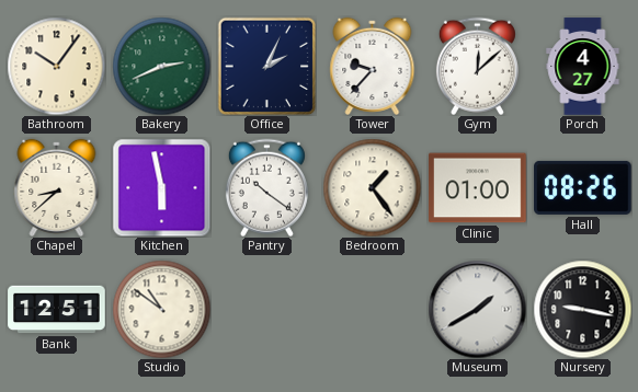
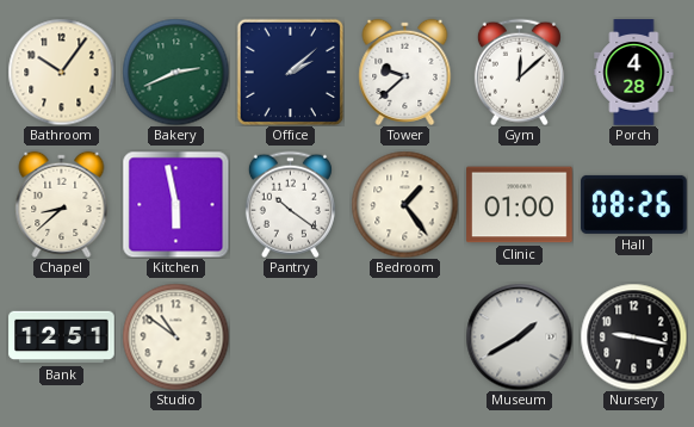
Office: 2:04 -> 2:08
Tower: 9:37 -> 9:38
Porch: 4:27 -> 4:28
